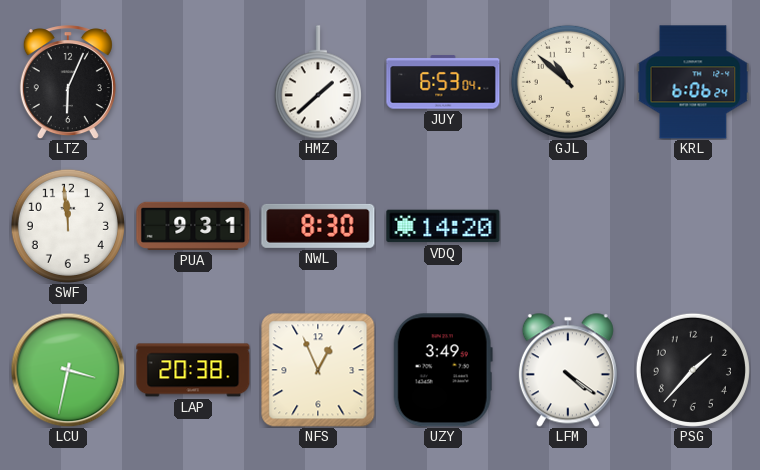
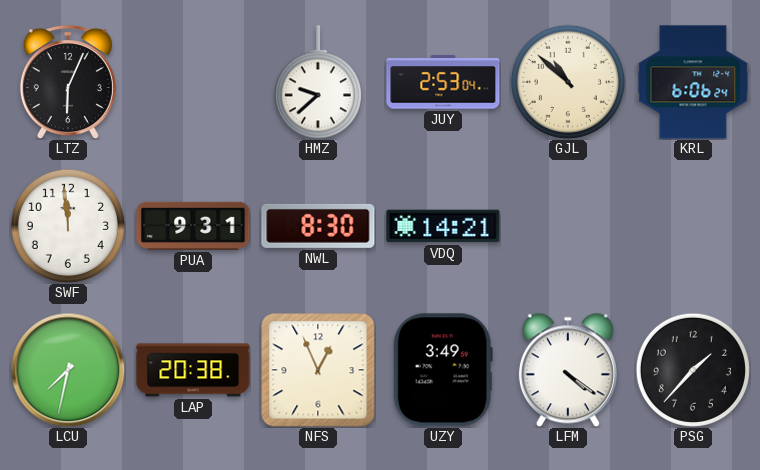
HMZ: 1:38 -> 9:38
JUY: 6:53 -> 2:53
VDQ: 14:20 -> 14:21
LCU: 3:32 -> 7:32
